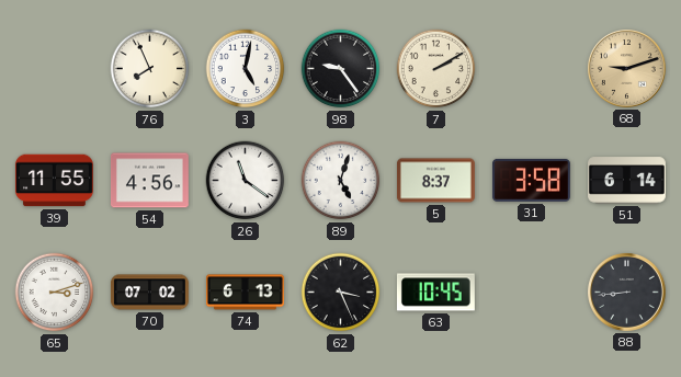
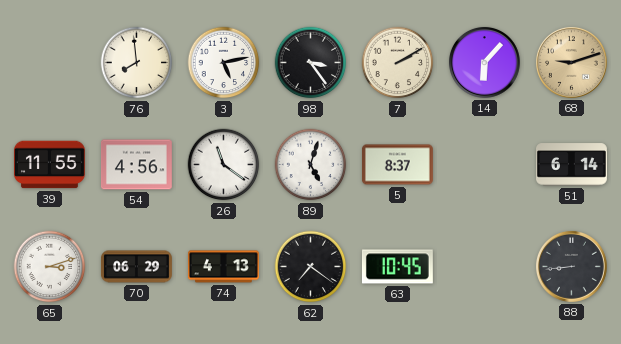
76: 7:56 -> 7:59
3: 5:02 -> 5:13
98: 9:24 -> 3:24
14: none -> 6:07
31: 3:58 -> none
70: 07:02 -> 06:29
74: 6:13 -> 4:13
62: 3:26 -> 7:21
